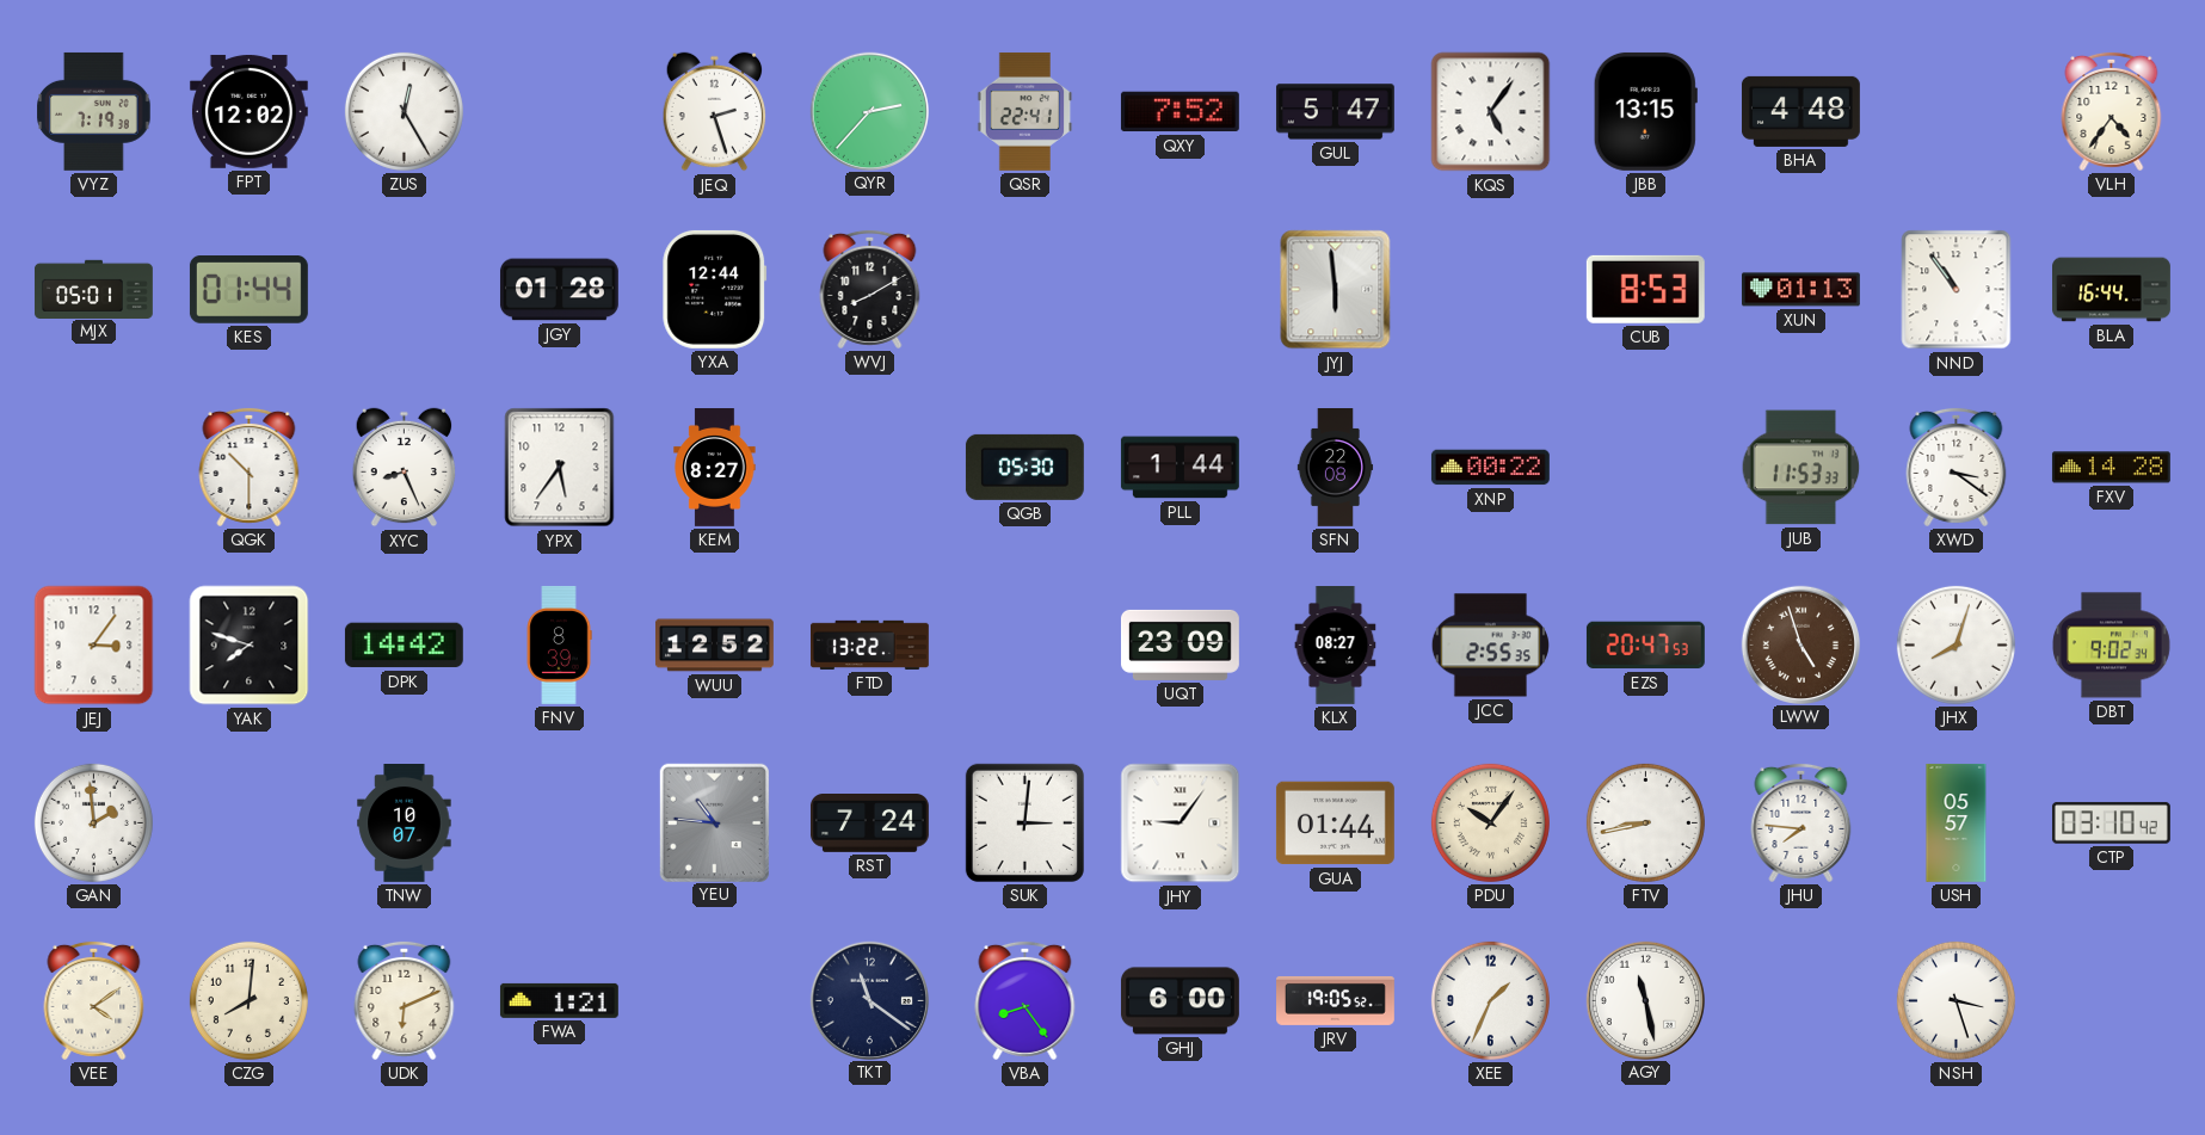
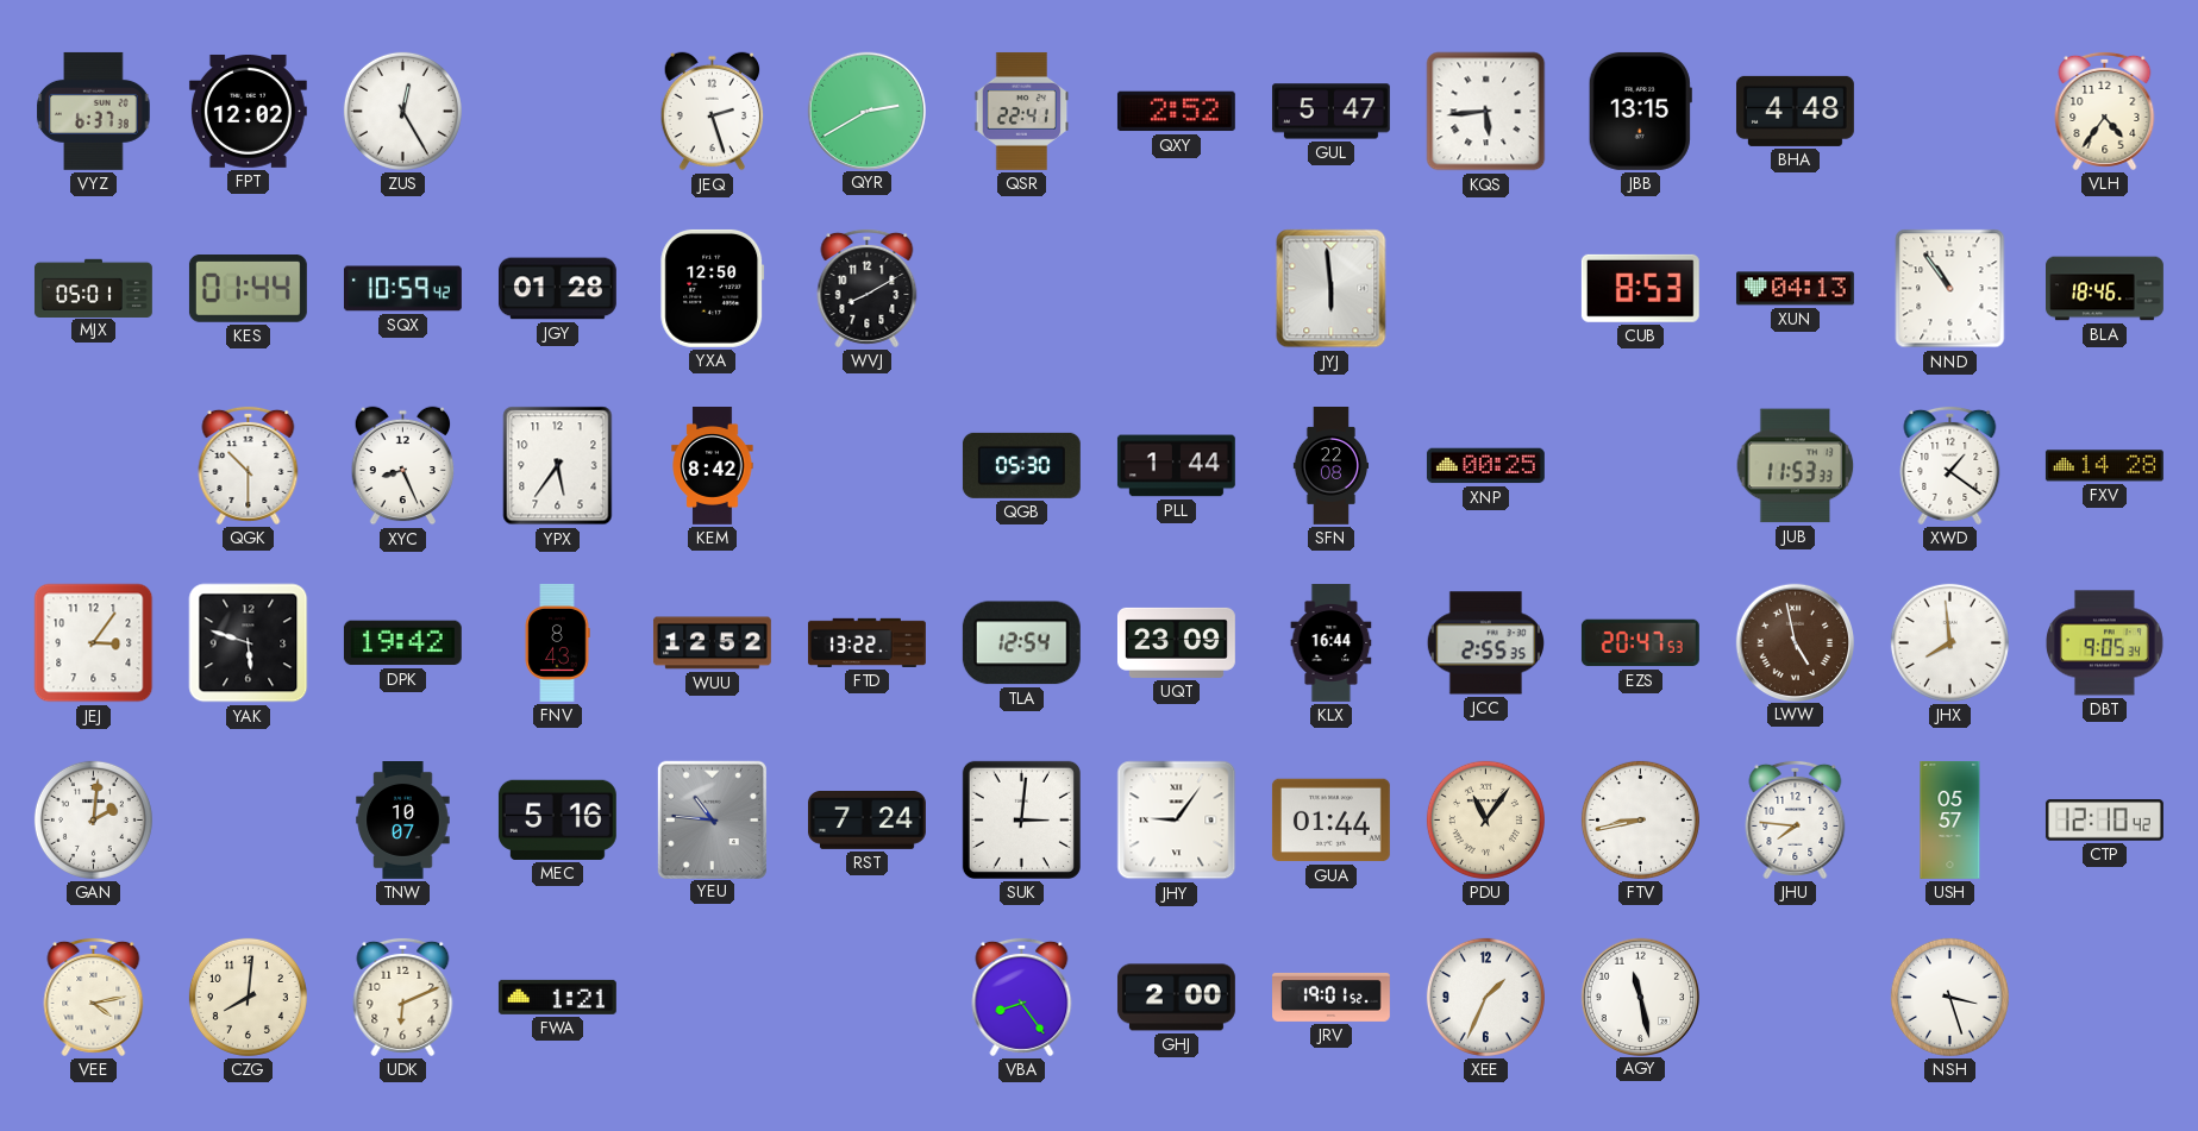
VYZ: 7:19 -> 6:37
QYR: 2:37 -> 2:40
QXY: 7:52 -> 2:52
KQS: 5:06 -> 5:44
SQX: none -> 10:59
YXA: 12:44 -> 12:50
XUN: 01:13 -> 04:13
BLA: 16:44 -> 18:46
KEM: 8:27 -> 8:42
XNP: 00:22 -> 00:25
XWD: 3:21 -> 1:21
YAK: 7:48 -> 5:48
DPK: 14:42 -> 19:42
FNV: 8:39 -> 8:43
TLA: none -> 12:54
KLX: 08:27 -> 16:44
LWW: 4:57 -> 4:58
JHX: 8:03 -> 7:59
DBT: 9:02 -> 9:05
GAN: 1:59 -> 2:01
MEC: none -> 5:16
PDU: 10:06 -> 11:06
CTP: 03:10 -> 12:10
VEE: 4:09 -> 4:13
TKT: 11:21 -> none
GHJ: 6:00 -> 2:00
JRV: 19:05 -> 19:01
